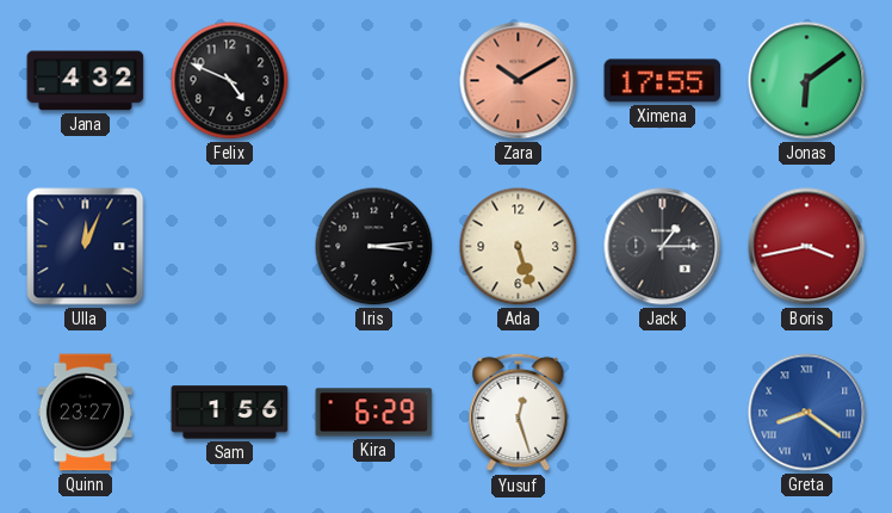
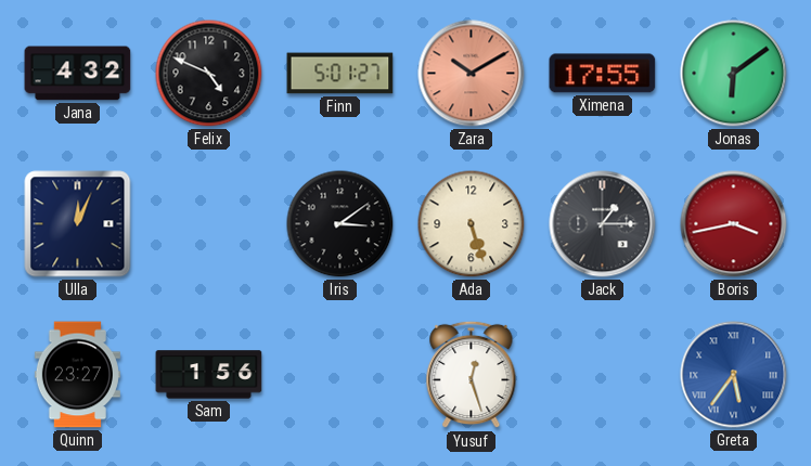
Finn: none -> 5:01
Iris: 3:14 -> 3:09
Kira: 6:29 -> none
Greta: 8:21 -> 5:36
